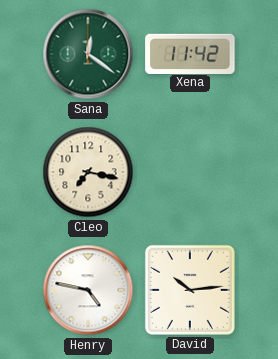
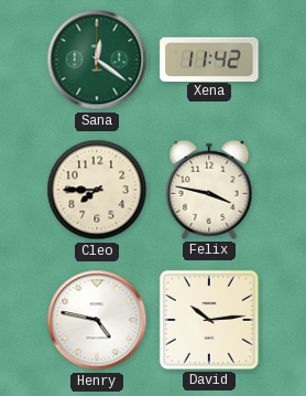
Cleo: 7:17 -> 7:45
Felix: none -> 3:47
